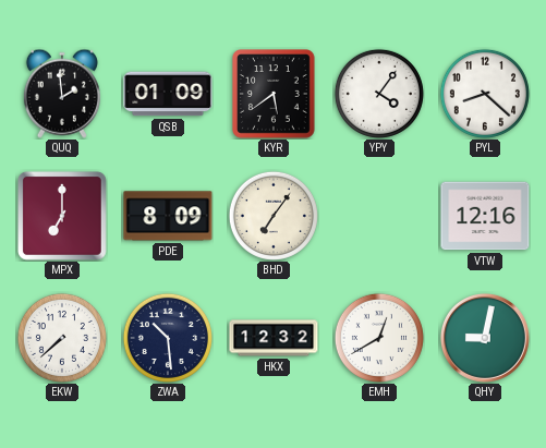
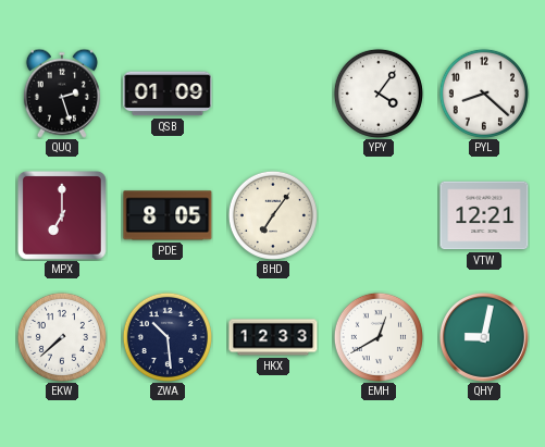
QUQ: 1:59 -> 2:27
KYR: 5:39 -> none
PDE: 8:09 -> 8:05
VTW: 12:16 -> 12:21
HKX: 12:32 -> 12:33
